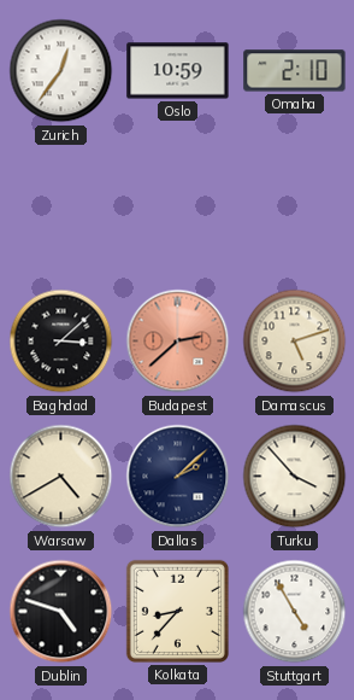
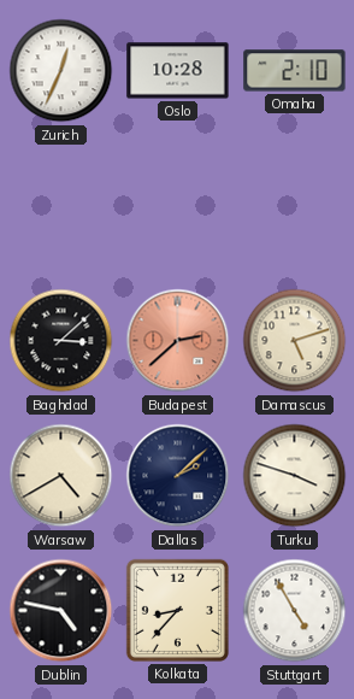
Zurich: 12:36 -> 12:34
Oslo: 10:59 -> 10:28
Turku: 3:53 -> 3:48
Dublin: 4:48 -> 4:47
